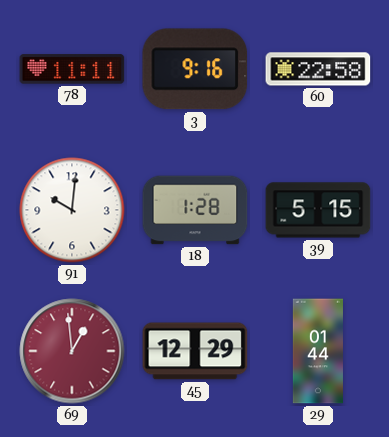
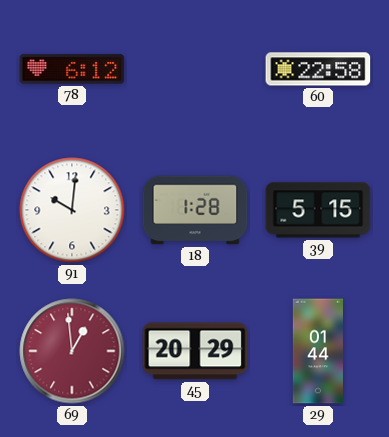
78: 11:11 -> 6:12
3: 9:16 -> none
45: 12:29 -> 20:29
